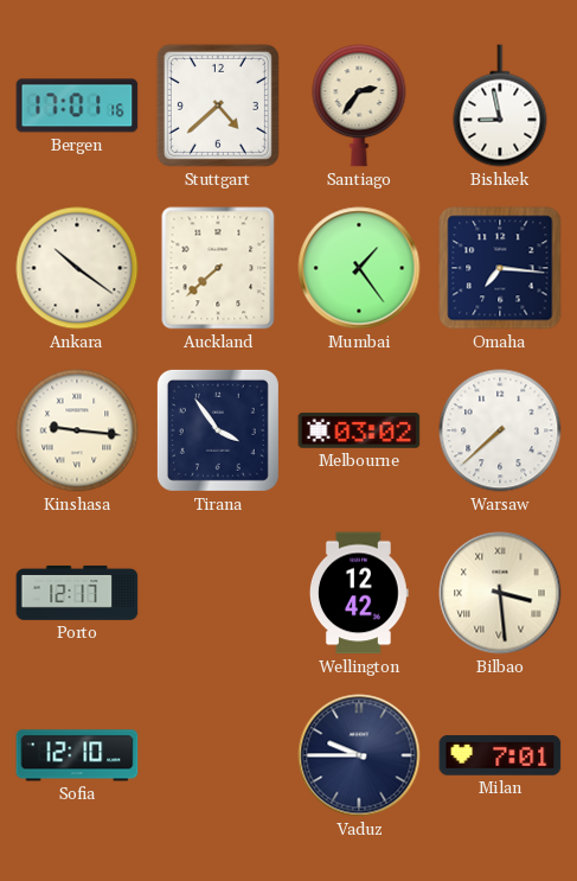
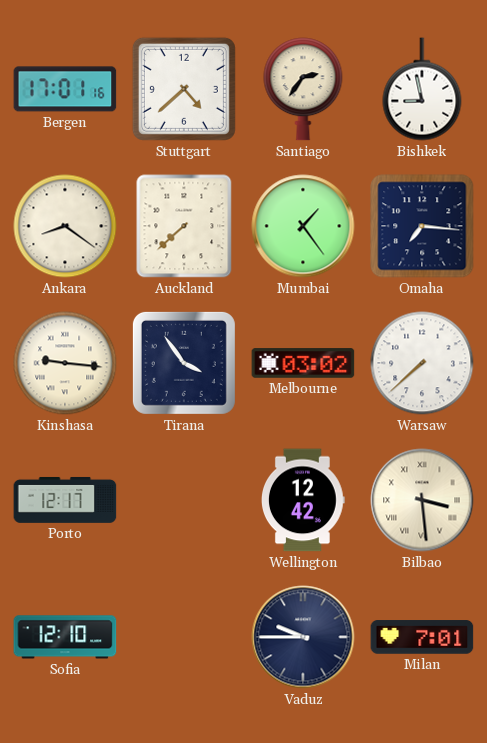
Ankara: 10:21 -> 8:21
